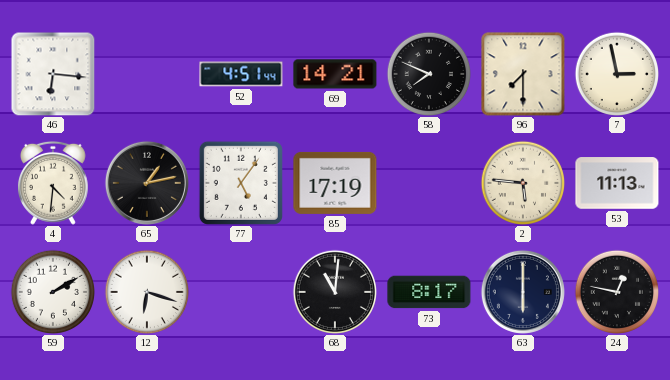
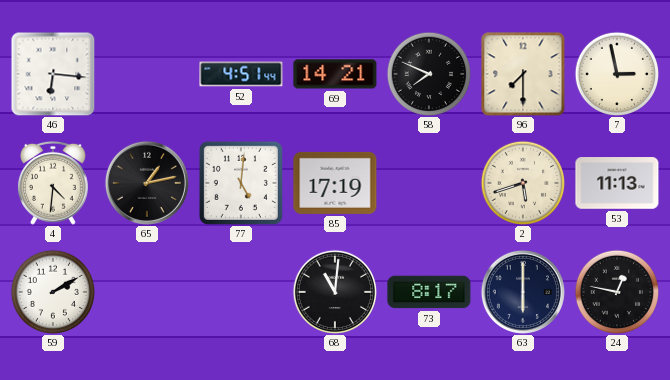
77: 5:06 -> 5:01
2: 5:46 -> 5:42
12: 6:18 -> none
